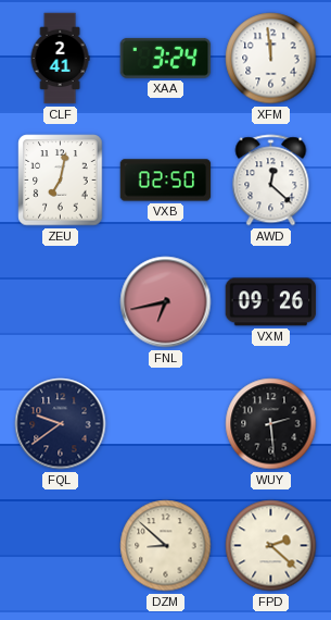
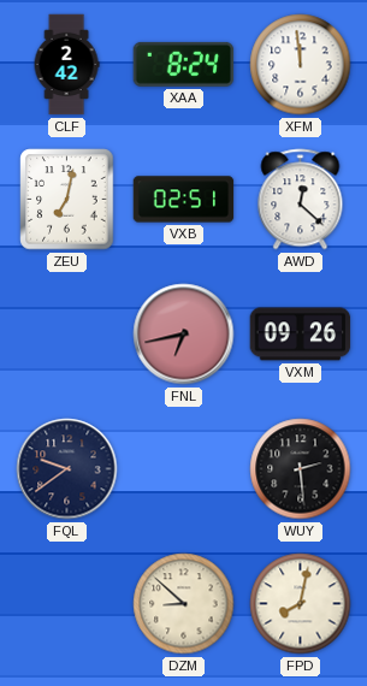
CLF: 2:41 -> 2:42
XAA: 3:24 -> 8:24
VXB: 02:50 -> 02:51
FPD: 2:22 -> 8:02
